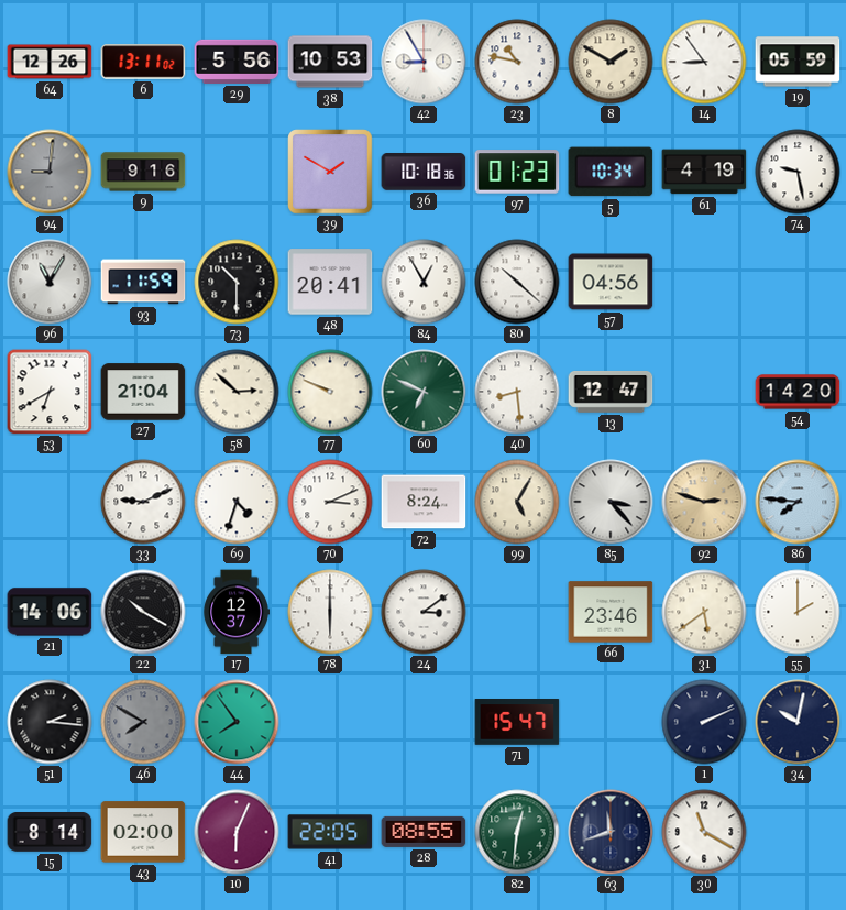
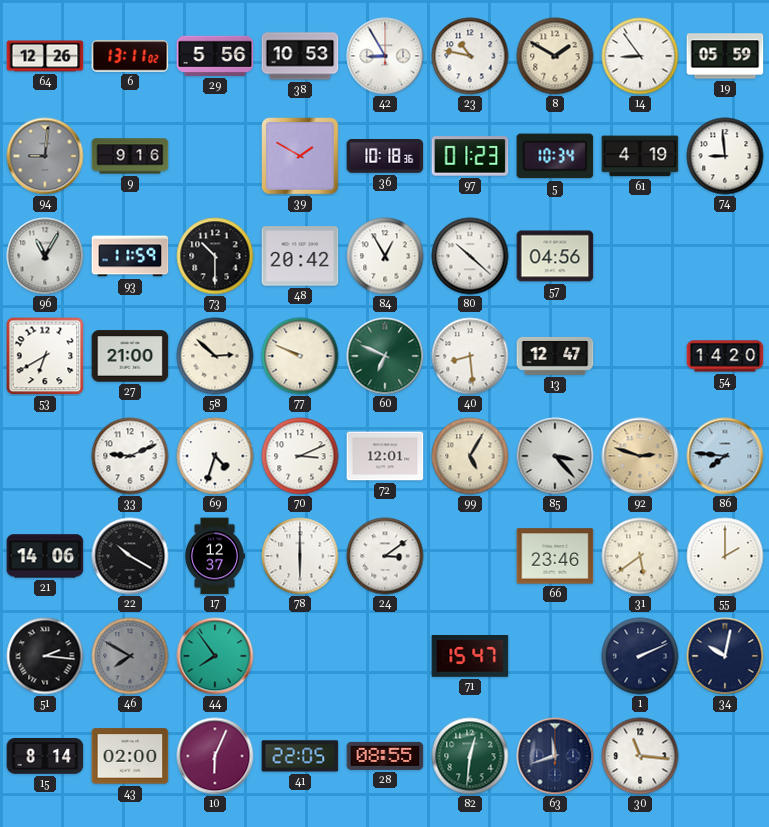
74: 9:28 -> 8:59
48: 20:41 -> 20:42
27: 21:04 -> 21:00
72: 8:24 -> 12:01
30: 11:20 -> 11:16
